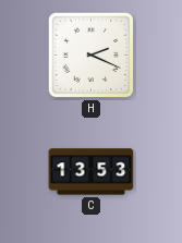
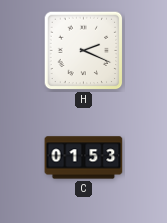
C: 13:53 -> 01:53
